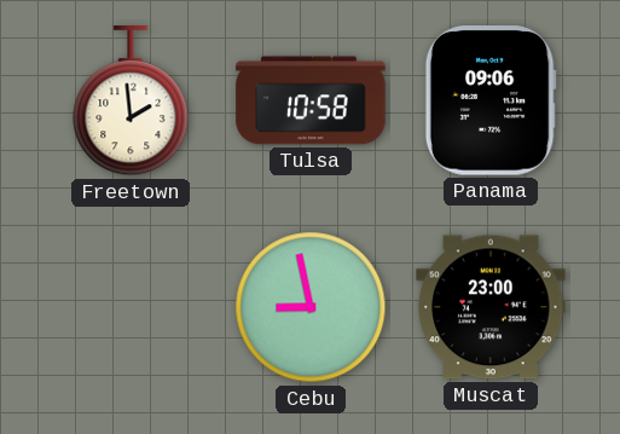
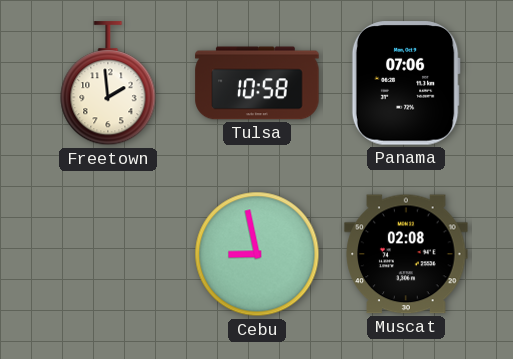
Panama: 09:06 -> 07:06
Muscat: 23:00 -> 02:08
